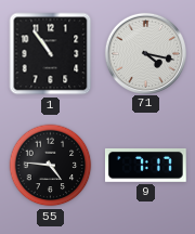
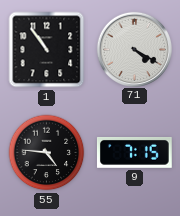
71: 4:17 -> 4:20
9: 7:17 -> 7:15
